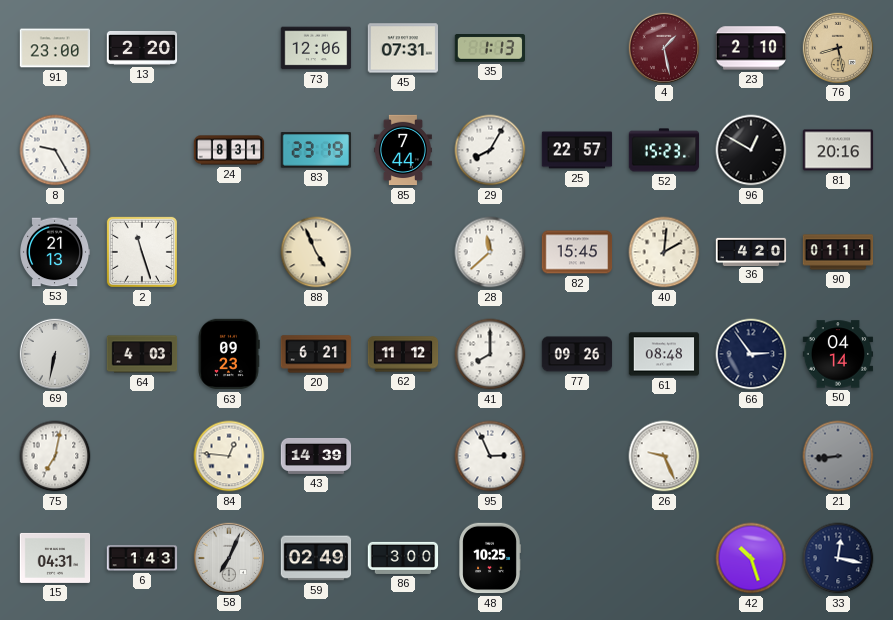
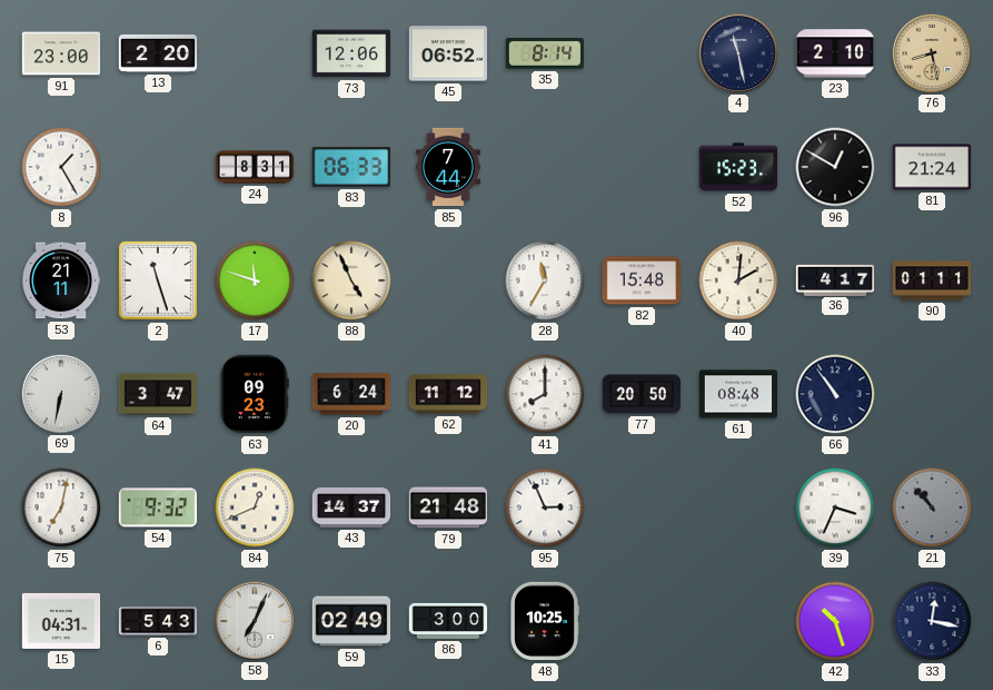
45: 07:31 -> 06:52
35: 1:13 -> 8:14
4: 1:28 -> 11:28
4 dial: burgundy -> navy
8: 9:25 -> 1:25
83: 23:19 -> 06:33
29: 8:05 -> none
25: 22:57 -> none
81: 20:16 -> 21:24
53: 21:13 -> 21:11
17: none -> 11:48
28: 11:38 -> 11:35
82: 15:45 -> 15:48
36: 4:20 -> 4:17
64: 4:03 -> 3:47
20: 6:21 -> 6:24
77: 09:26 -> 20:50
66: 2:54 -> 10:54
50: 04:14 -> none
54: none -> 9:32
84: 12:46 -> 12:41
43: 14:39 -> 14:37
79: none -> 21:48
26: 9:26 -> none
39: none -> 3:34
21: 8:44 -> 10:53
6: 1:43 -> 5:43
